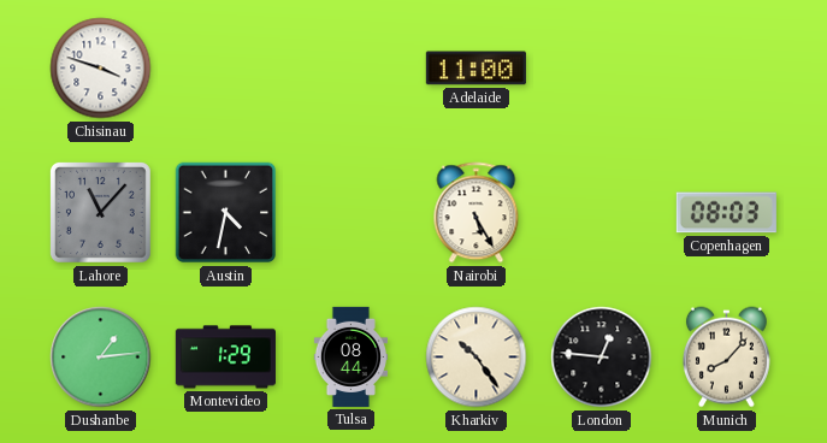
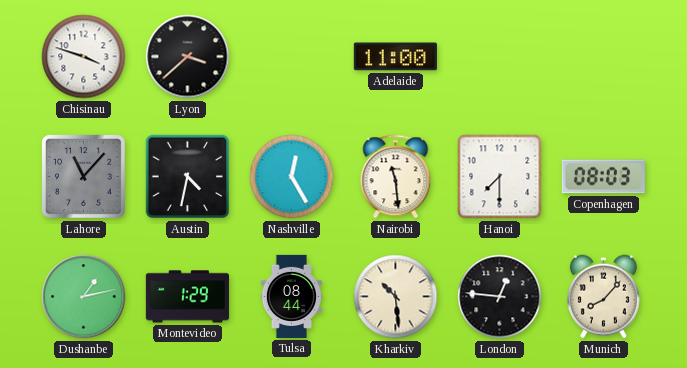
Lyon: none -> 3:38
Nashville: none -> 12:25
Nairobi: 5:25 -> 11:29
Hanoi: none -> 7:30
Dushanbe: 1:14 -> 1:13
Kharkiv: 10:24 -> 10:29
